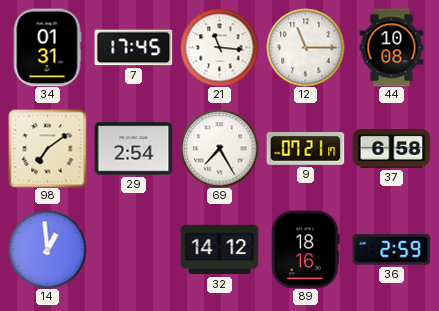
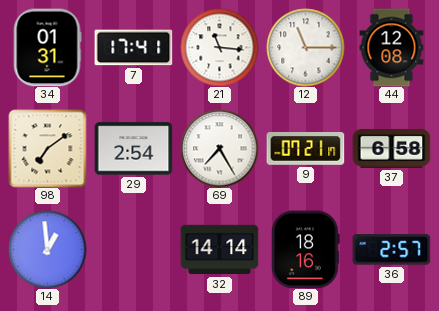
7: 17:45 -> 17:41
44: 10:08 -> 12:08
32: 14:12 -> 14:14
36: 2:59 -> 2:57
